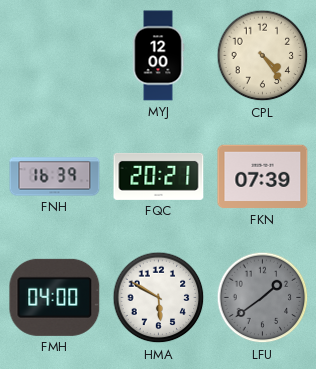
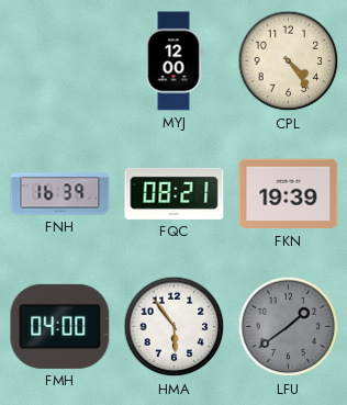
FQC: 20:21 -> 08:21
FKN: 07:39 -> 19:39
HMA: 5:50 -> 5:54
